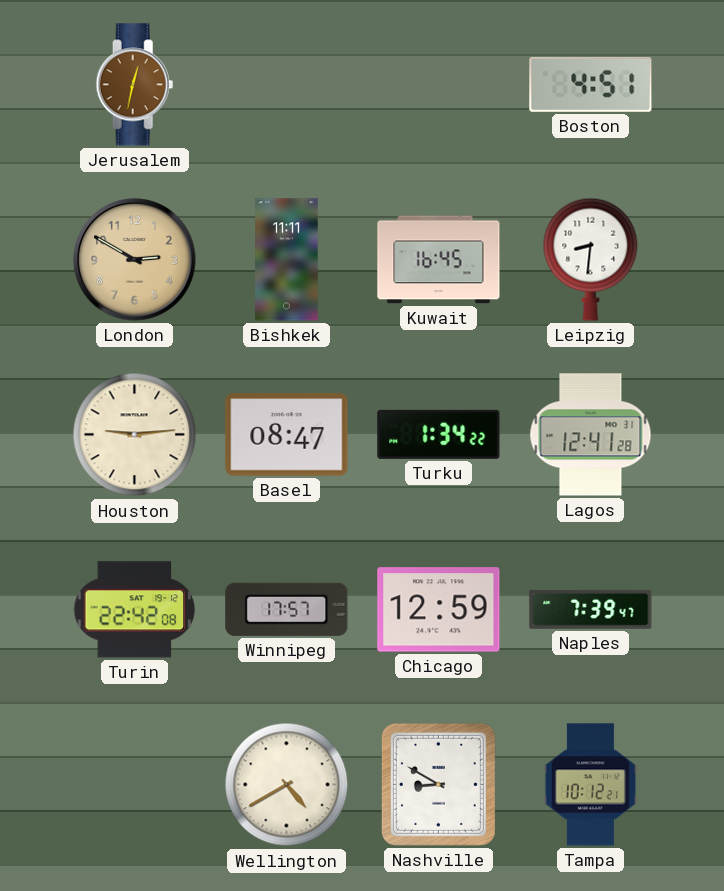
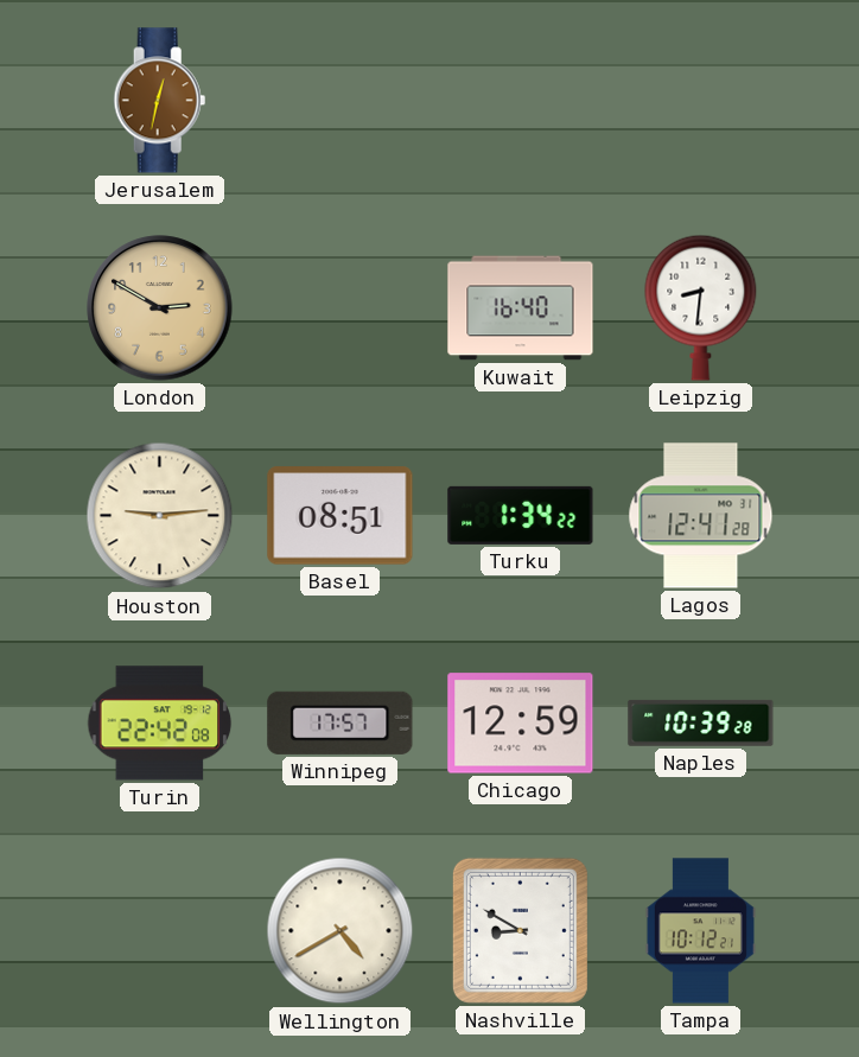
Boston: 4:51 -> none
Bishkek: 11:11 -> none
Kuwait: 16:45 -> 16:40
Basel: 08:47 -> 08:51
Naples: 7:39 -> 10:39
